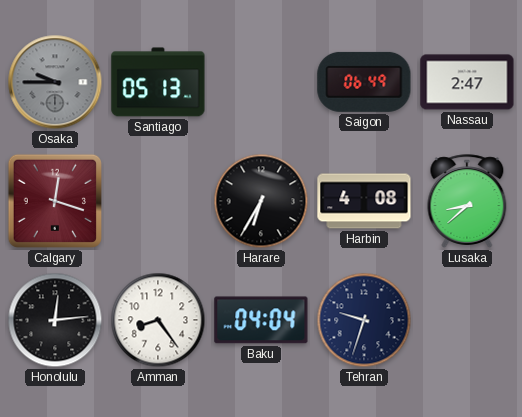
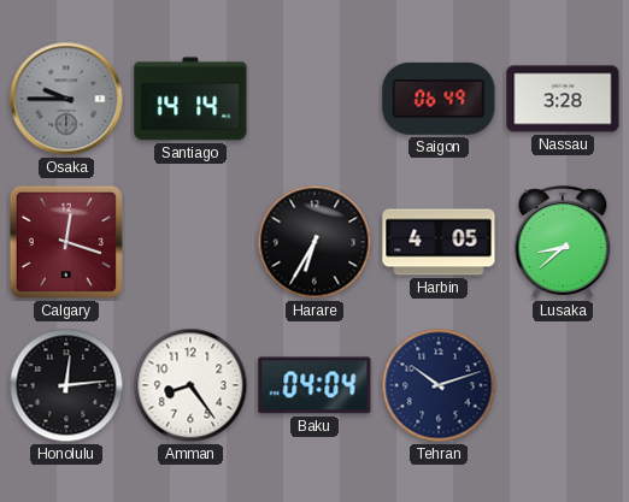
Santiago: 05:13 -> 14:14
Nassau: 2:47 -> 3:28
Harbin: 4:08 -> 4:05
Tehran: 9:33 -> 10:12
